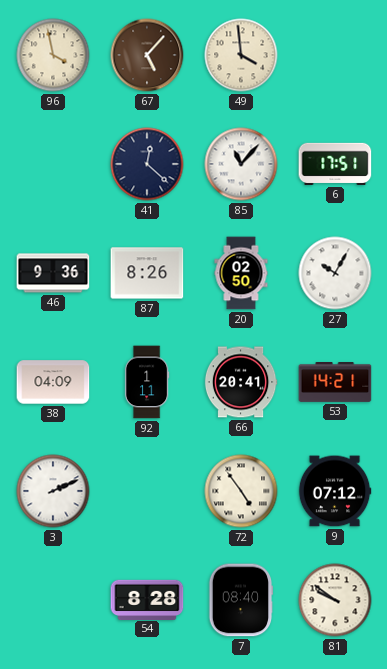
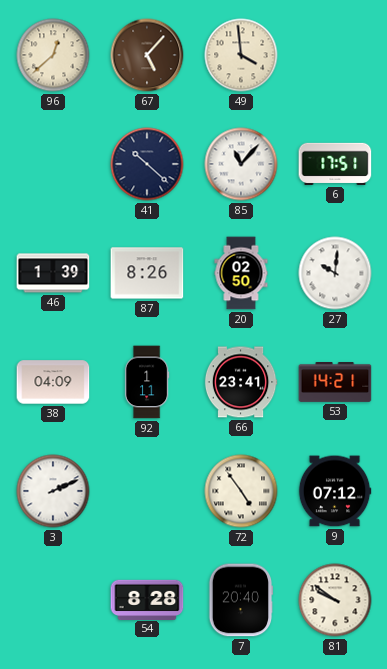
96: 3:58 -> 12:38
41: 12:22 -> 10:22
46: 9:36 -> 1:39
27: 10:05 -> 10:01
66: 20:41 -> 23:41
7: 08:40 -> 20:40
